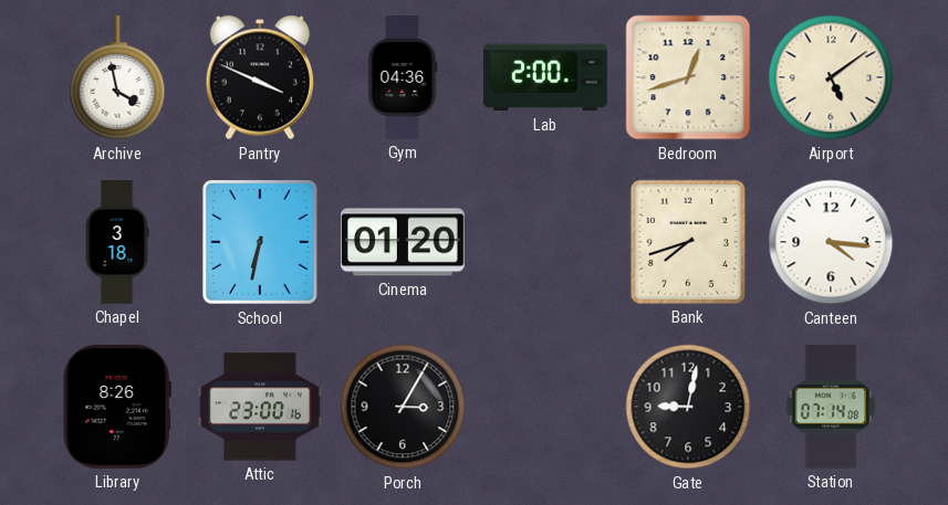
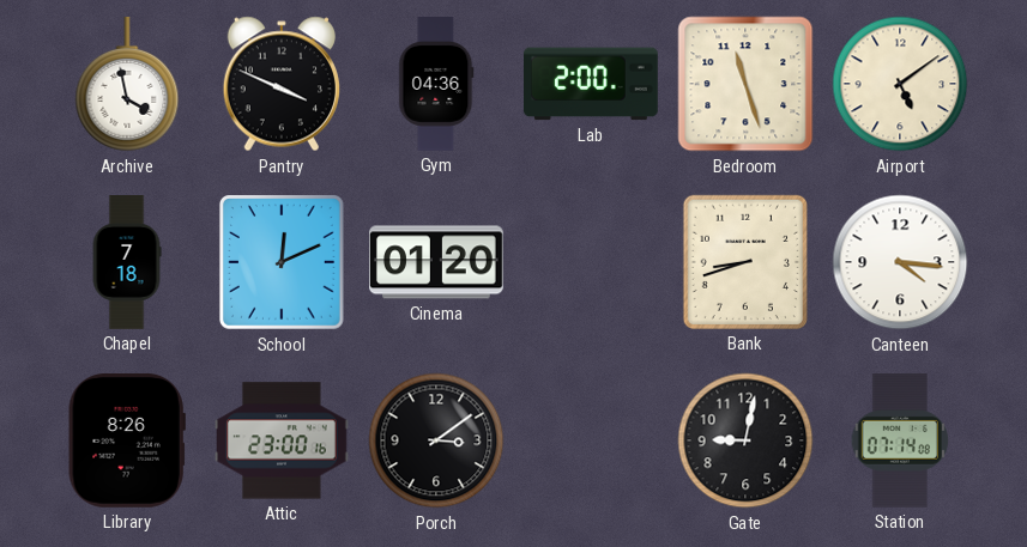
Bedroom: 12:42 -> 11:27
Chapel: 3:18 -> 7:18
School: 6:32 -> 12:11
Bank: 7:42 -> 8:42
Porch: 3:05 -> 3:09
